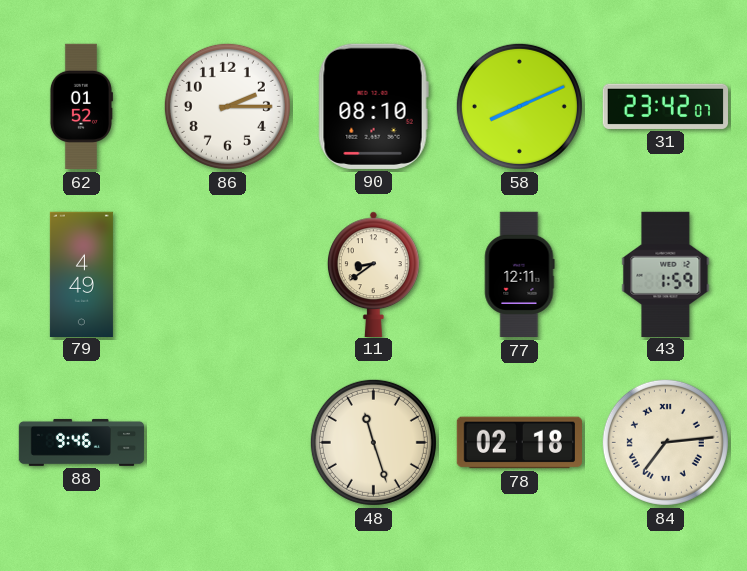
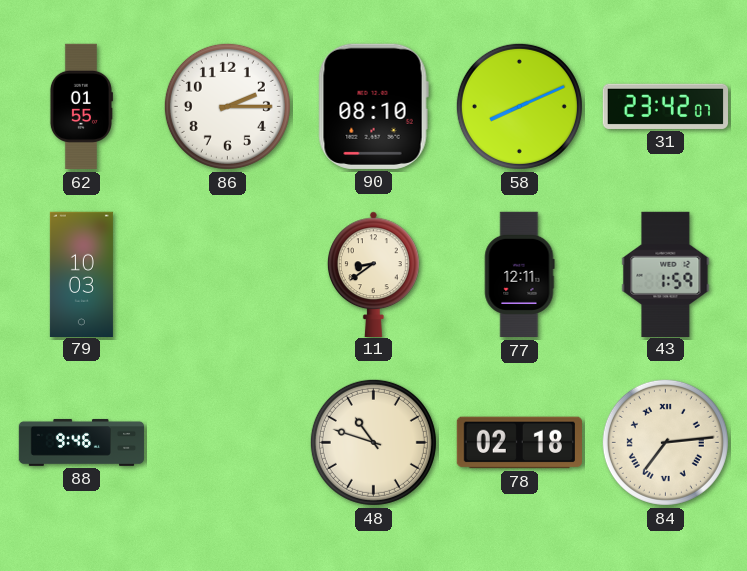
62: 01:52 -> 01:55
79: 4:49 -> 10:03
48: 11:27 -> 10:48
